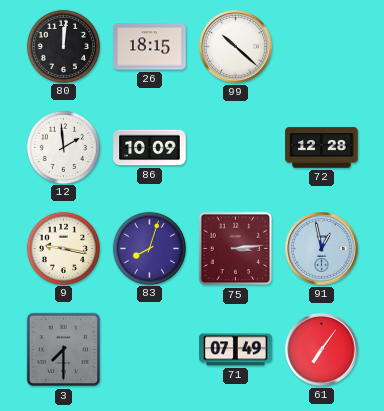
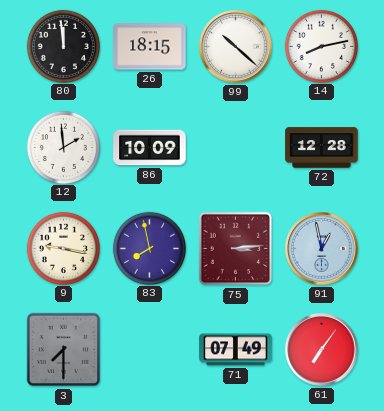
80: 12:01 -> 11:59
14: none -> 8:13
83: 8:03 -> 7:58
